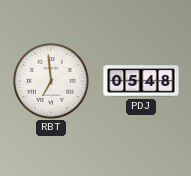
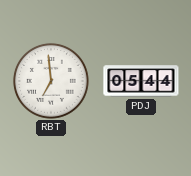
PDJ: 05:48 -> 05:44
